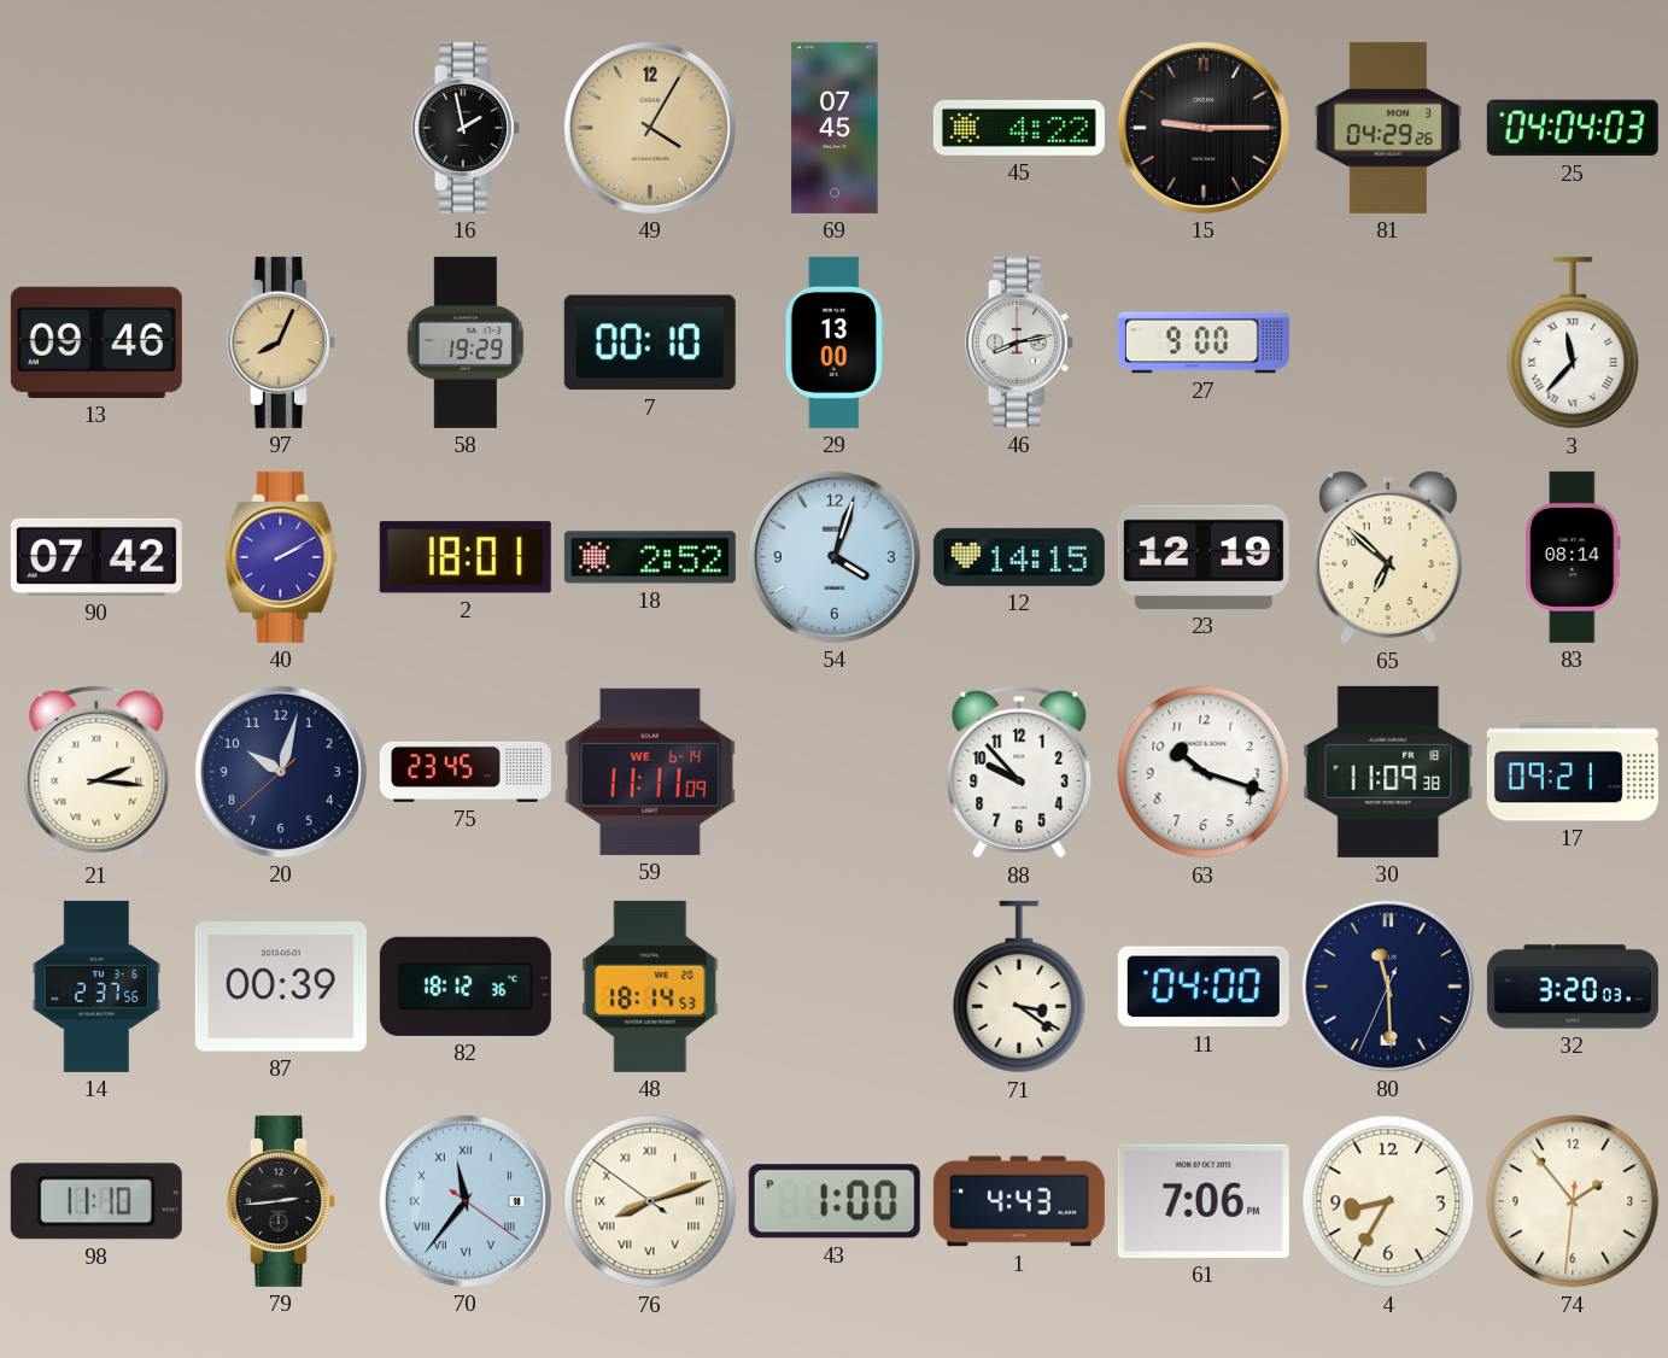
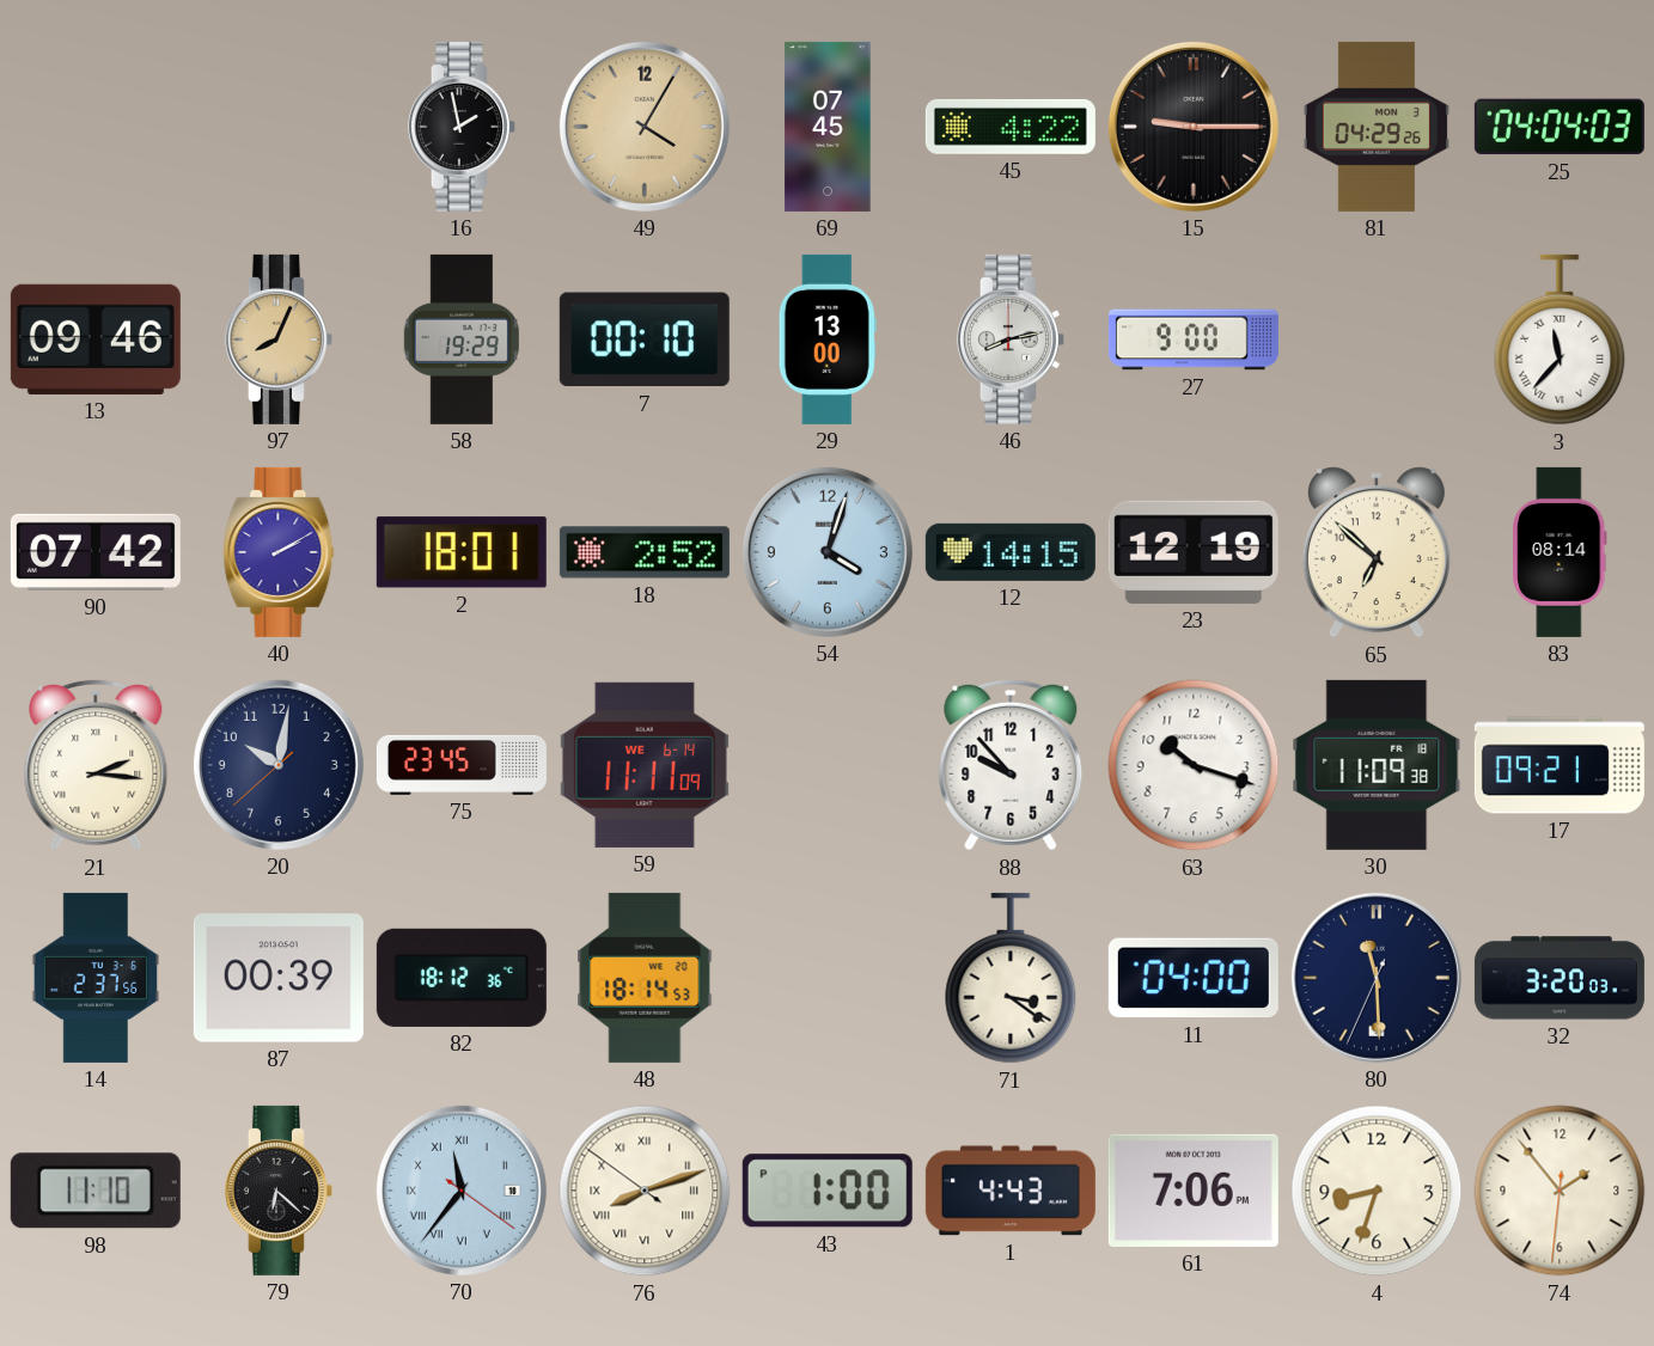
20: 10:02 -> 10:01
79: 2:44 -> 6:22
4: 8:35 -> 8:33
